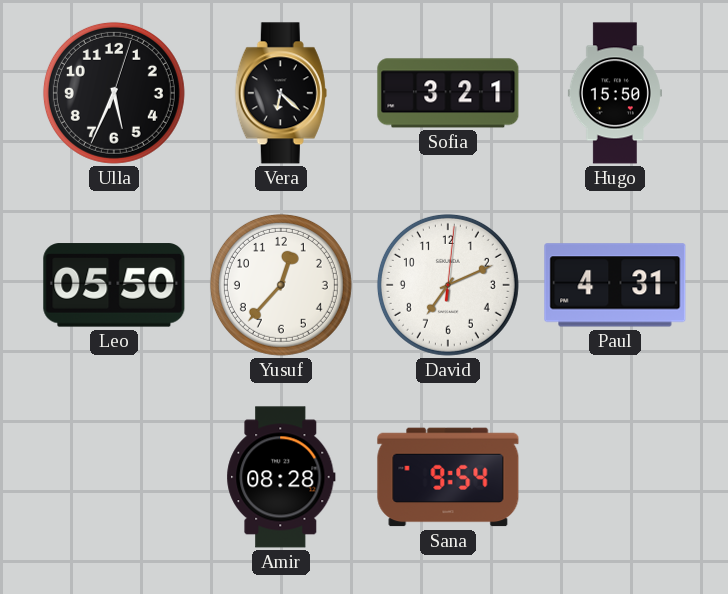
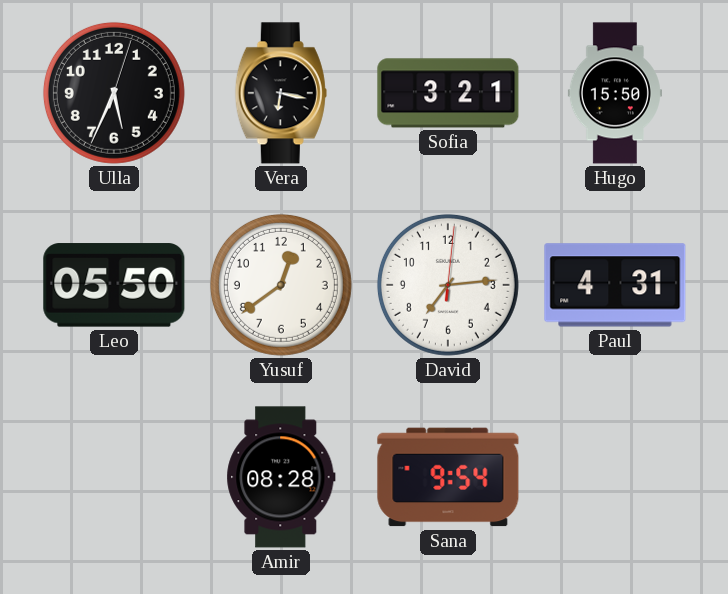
Vera: 6:22 -> 6:17
Yusuf: 12:37 -> 12:39
David: 7:11 -> 7:14
